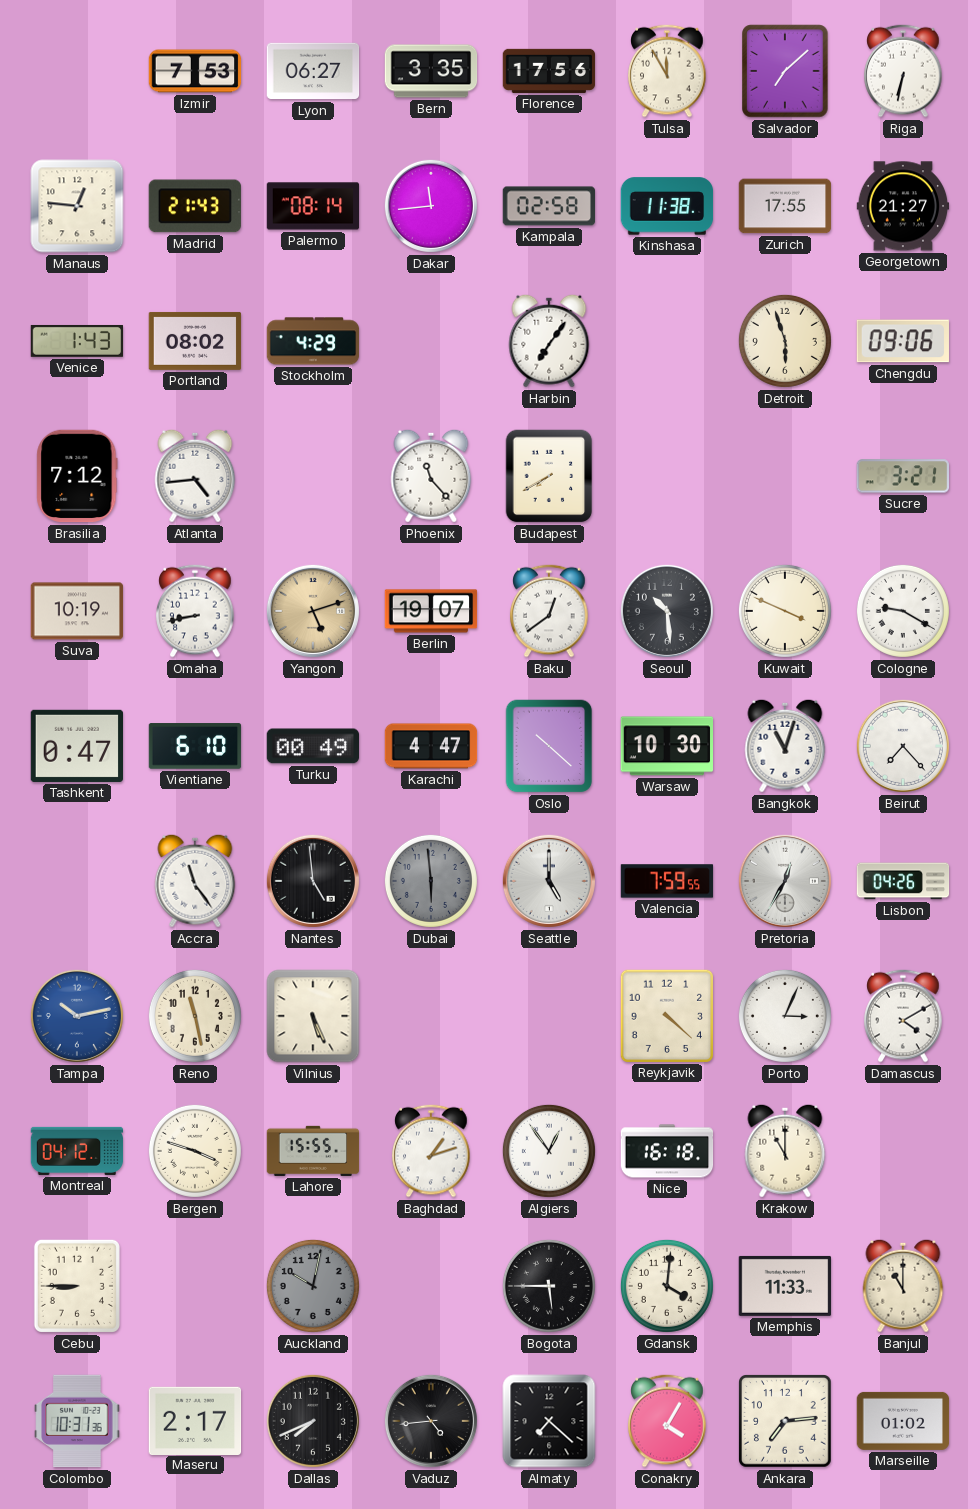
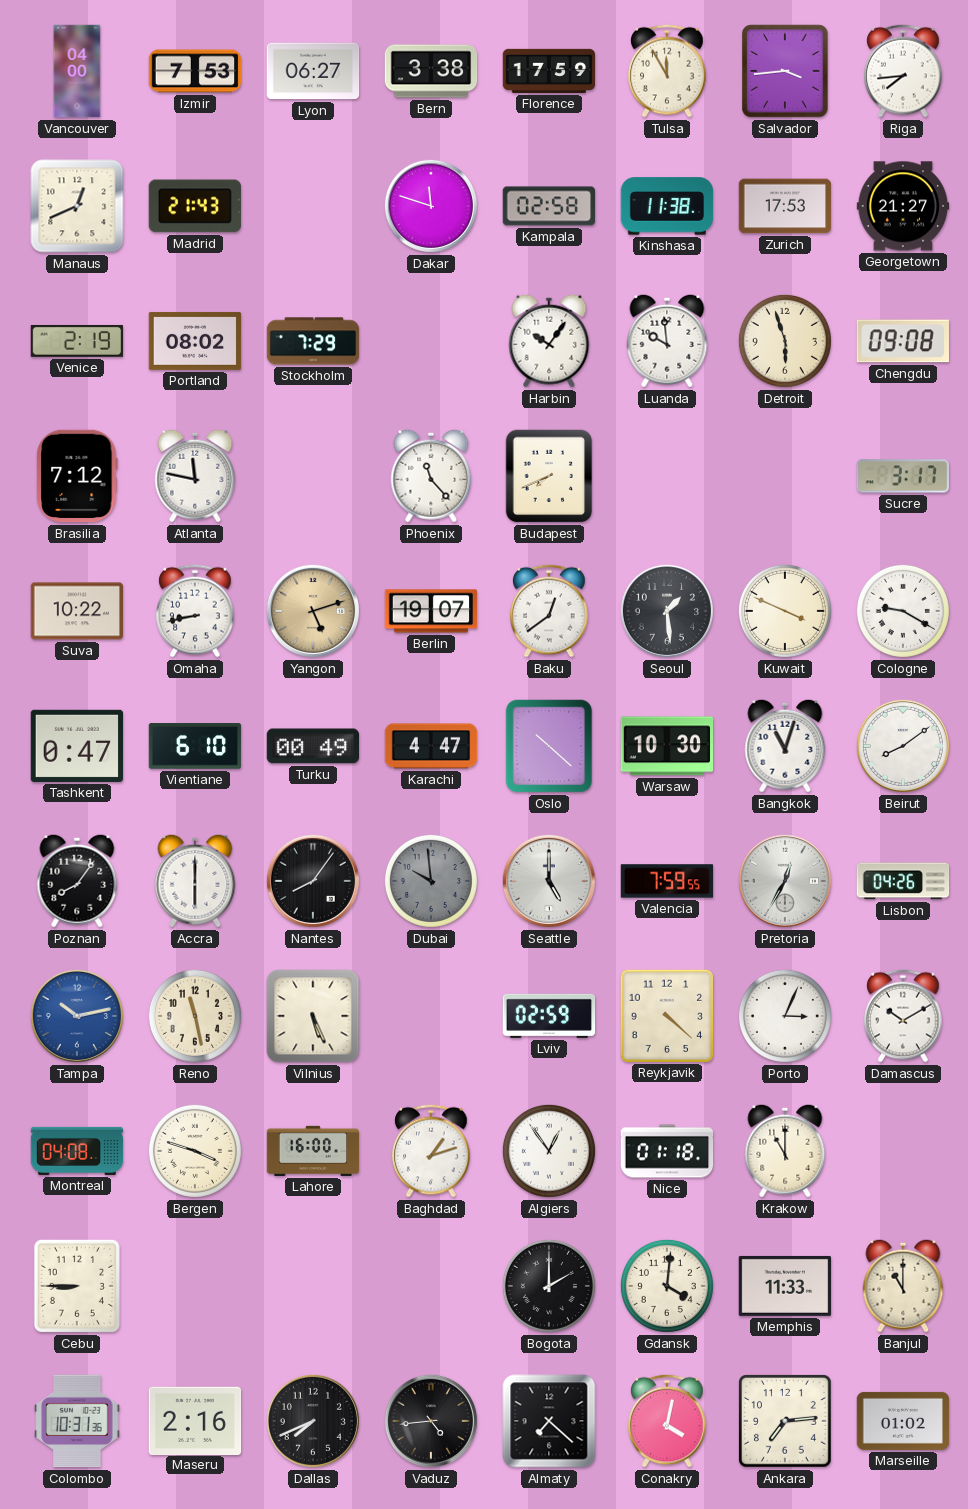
Vancouver: none -> 04:00
Bern: 3:35 -> 3:38
Florence: 17:56 -> 17:59
Salvador: 7:08 -> 3:44
Riga: 6:32 -> 7:44
Manaus: 12:46 -> 12:41
Palermo: 08:14 -> none
Dakar: 11:44 -> 11:48
Zurich: 17:55 -> 17:53
Venice: 1:43 -> 2:19
Stockholm: 4:29 -> 7:29
Harbin: 7:06 -> 10:06
Luanda: none -> 9:59
Chengdu: 09:06 -> 09:08
Atlanta: 4:44 -> 11:47
Budapest: 7:40 -> 7:41
Sucre: 3:21 -> 3:17
Suva: 10:19 -> 10:22
Seoul: 10:29 -> 1:29
Beirut: 7:23 -> 8:09
Poznan: none -> 8:06
Accra: 11:24 -> 6:00
Nantes: 4:59 -> 8:06
Dubai: 5:59 -> 9:59
Lviv: none -> 02:59
Damascus: 4:10 -> 10:10
Montreal: 04:12 -> 04:08
Lahore: 15:55 -> 16:00
Nice: 16:18 -> 01:18
Auckland: 10:02 -> none
Bogota: 5:45 -> 2:00
Maseru: 2:17 -> 2:16
Conakry: 4:05 -> 4:02
